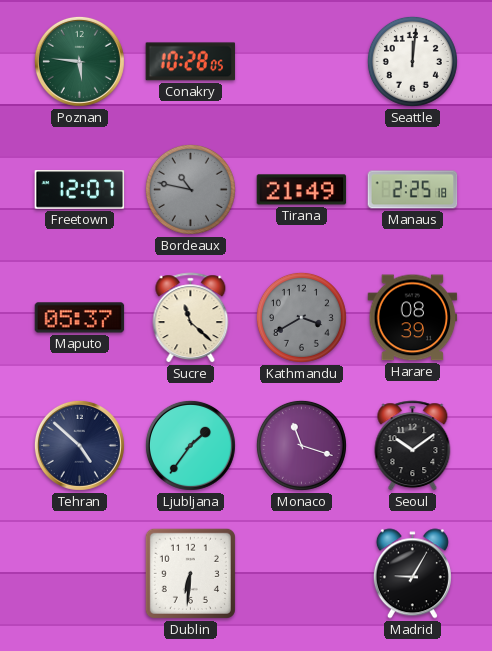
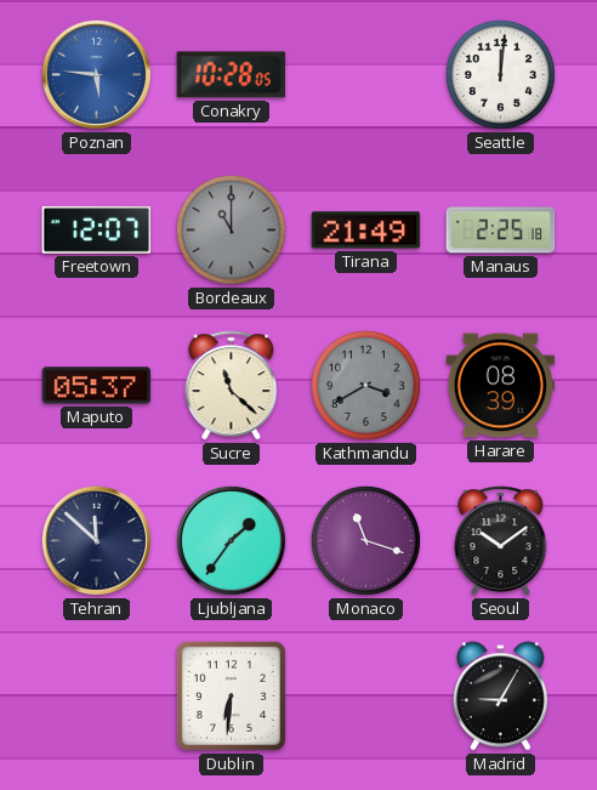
Poznan dial: green -> blue
Bordeaux: 10:47 -> 11:00
Tehran: 4:52 -> 11:52
